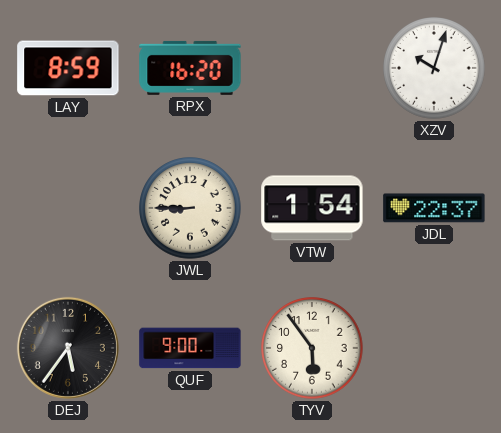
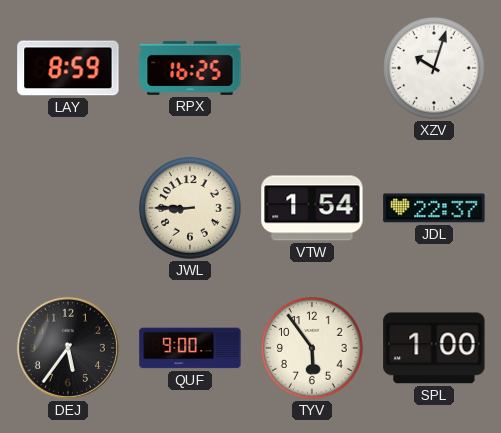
RPX: 16:20 -> 16:25
SPL: none -> 1:00
